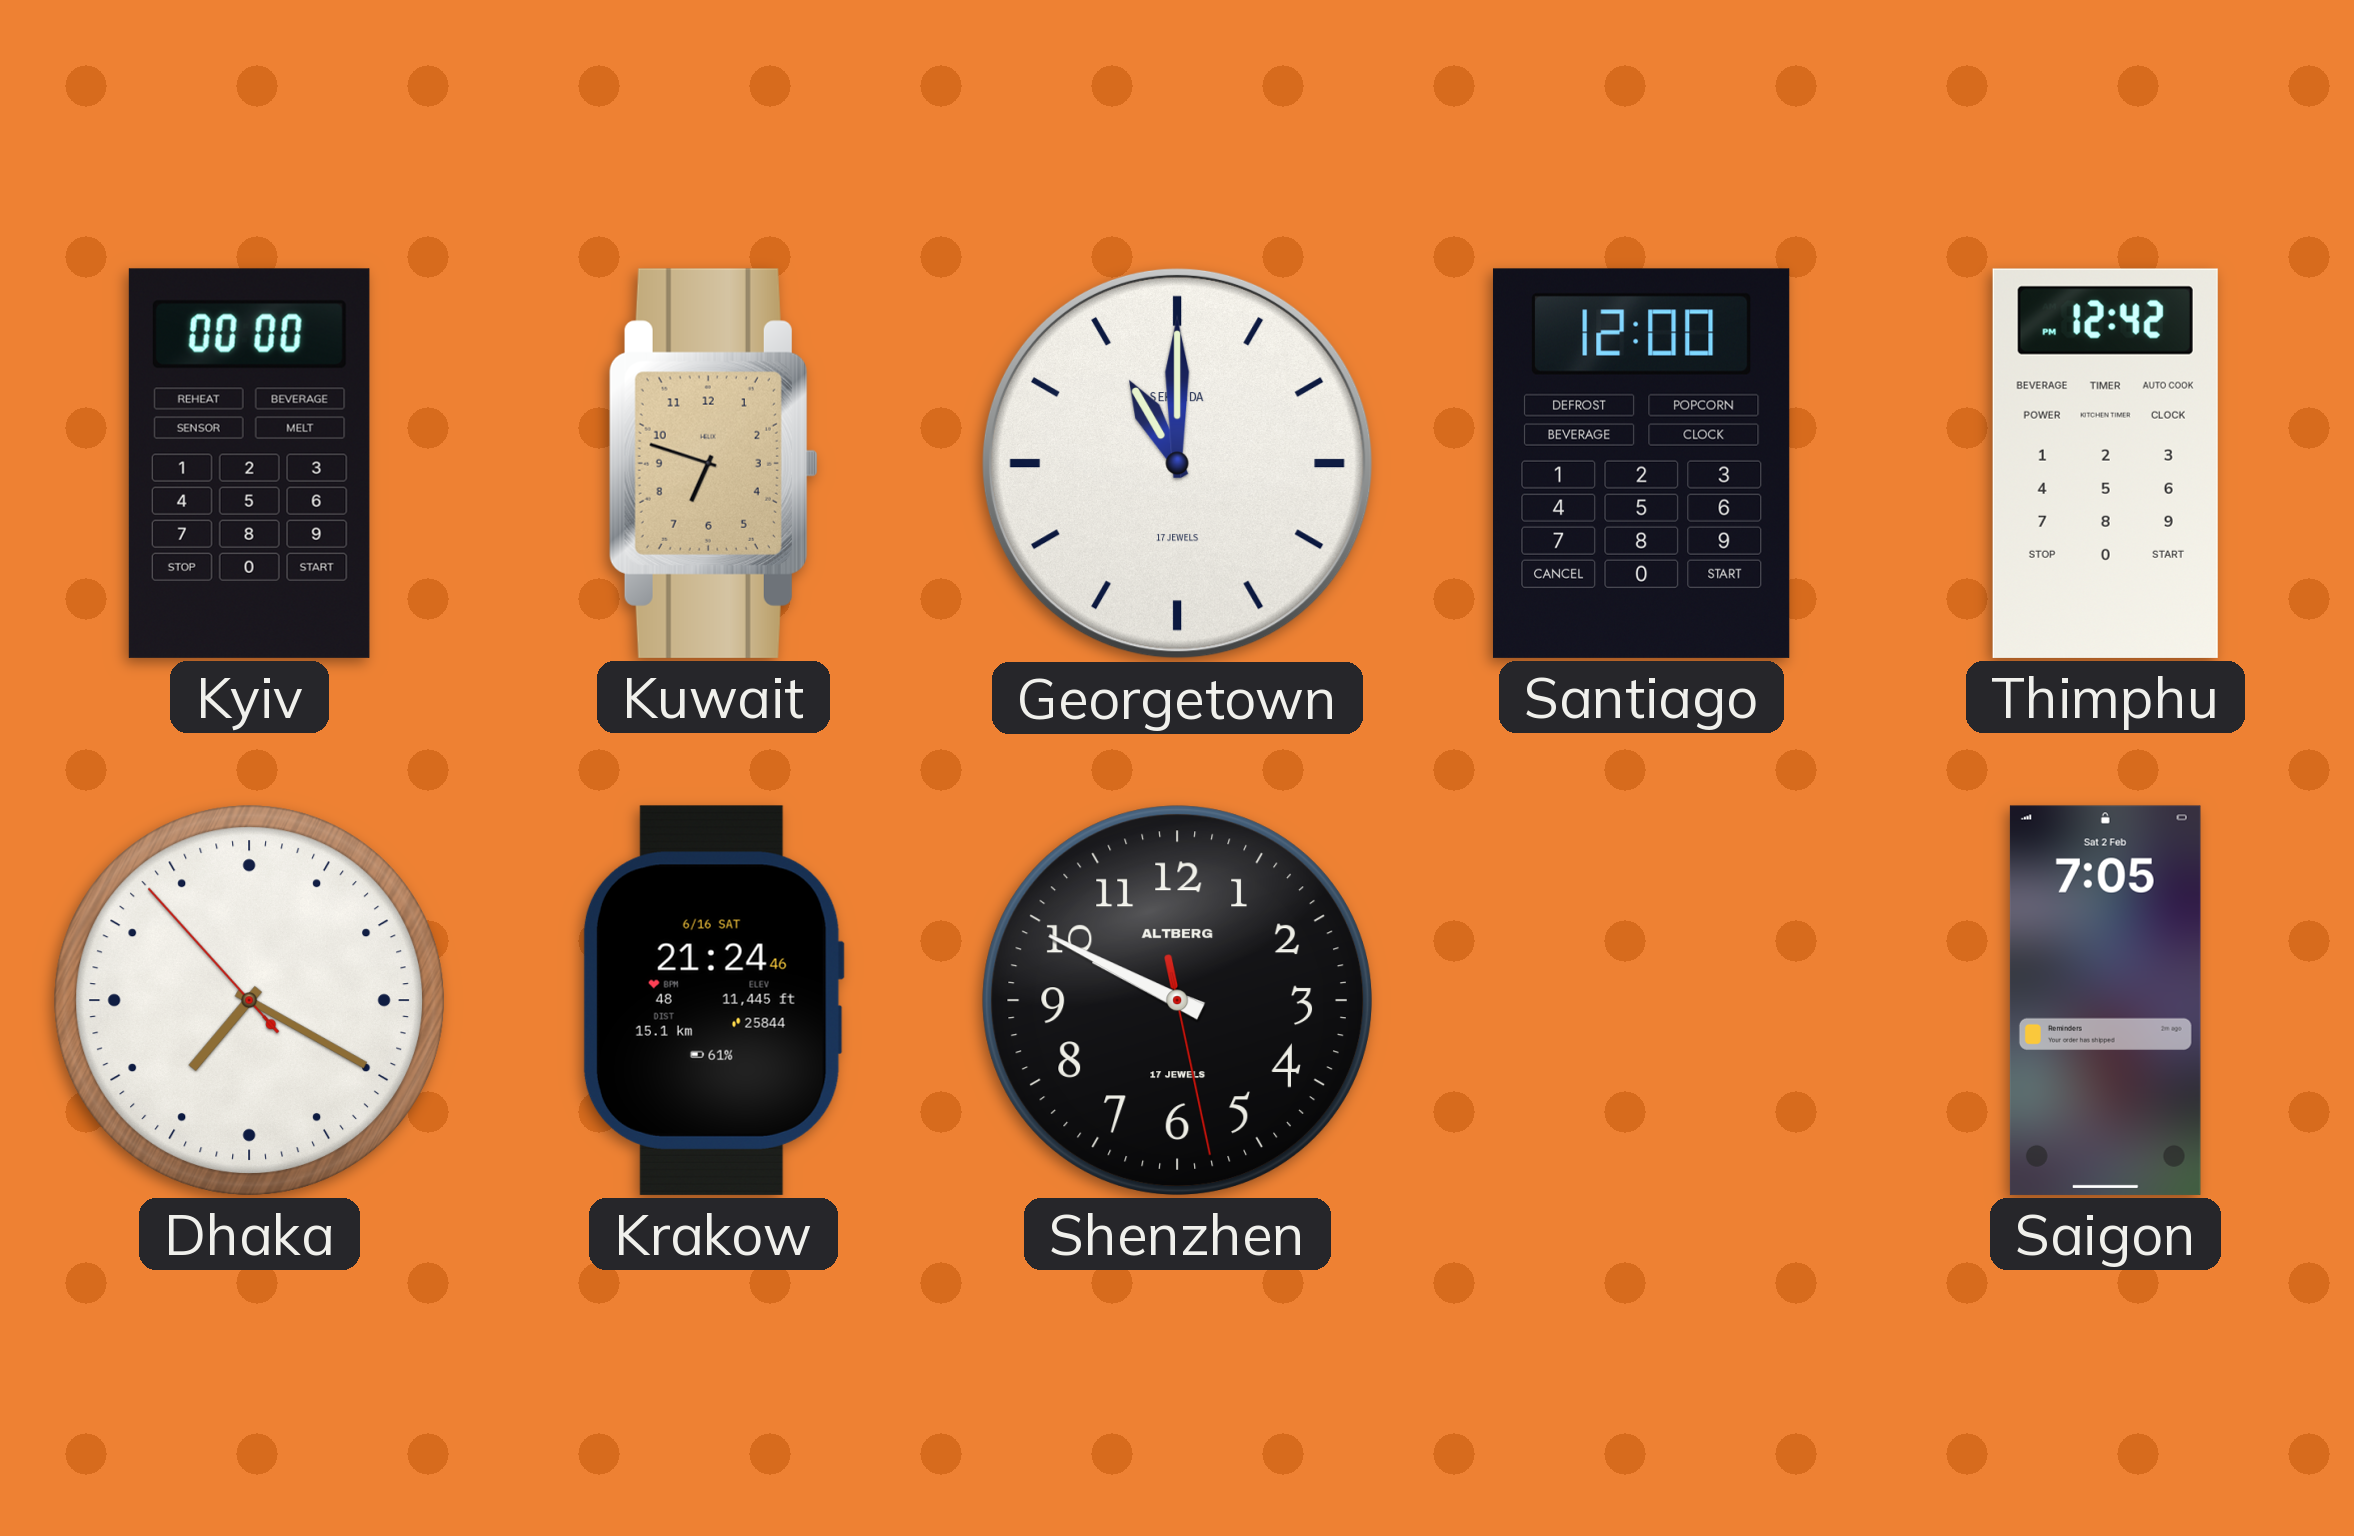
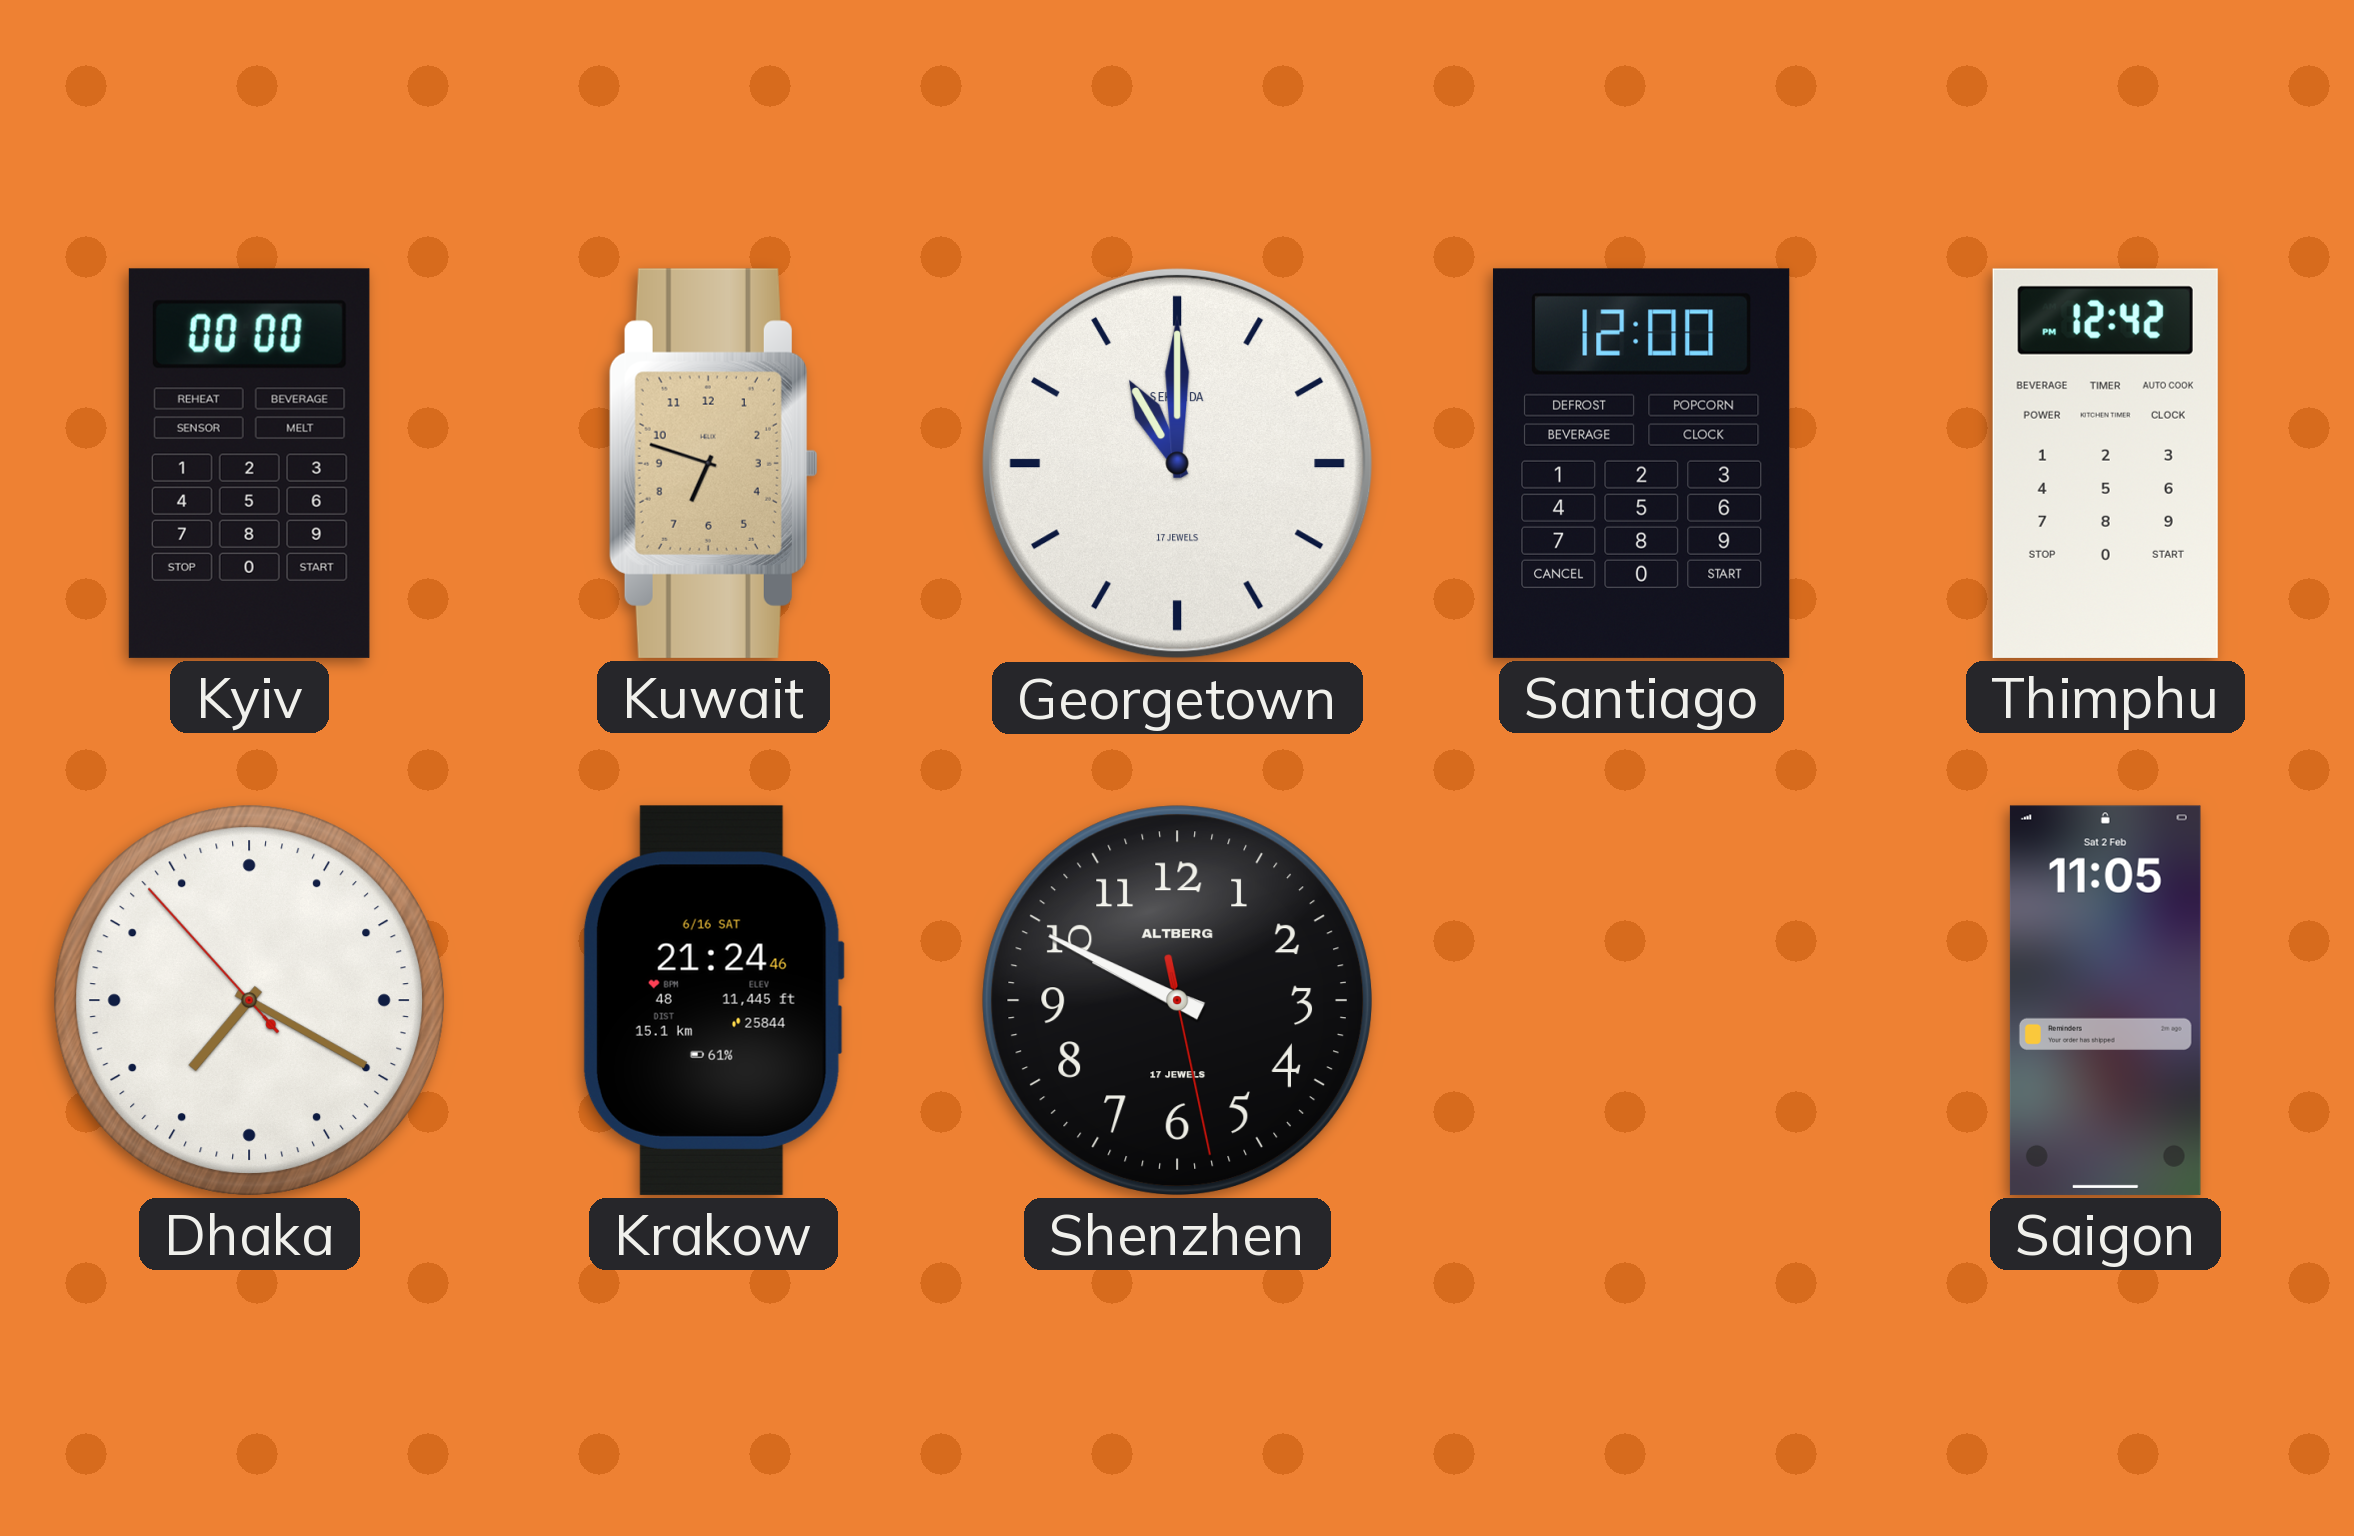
Saigon: 7:05 -> 11:05
